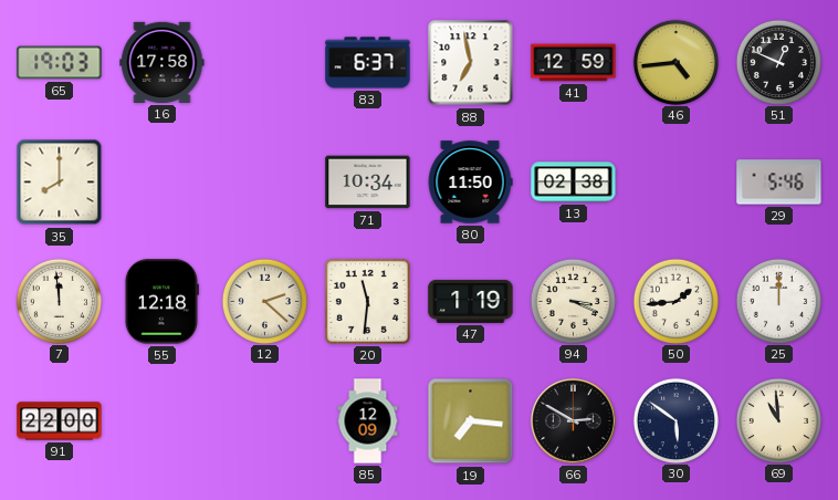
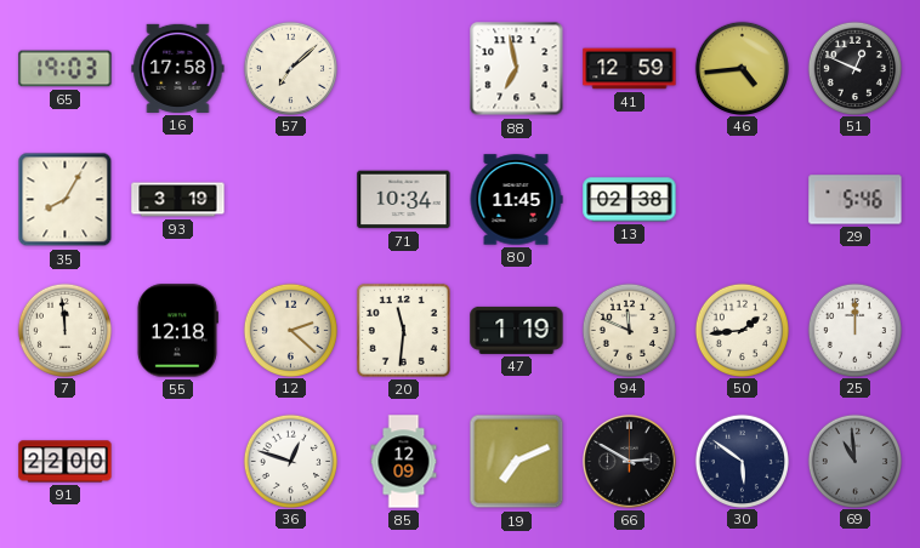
57: none -> 7:08
83: 6:37 -> none
35: 8:00 -> 8:05
93: none -> 3:19
80: 11:50 -> 11:45
94: 3:19 -> 11:49
36: none -> 12:48
19: 7:16 -> 7:11
69 dial: cream -> grey
